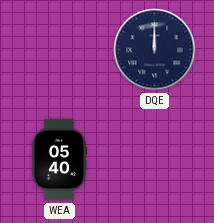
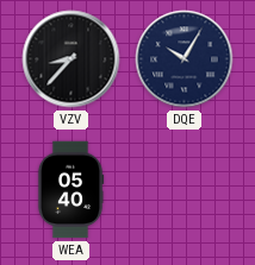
VZV: none -> 8:37
DQE: 12:00 -> 10:05
